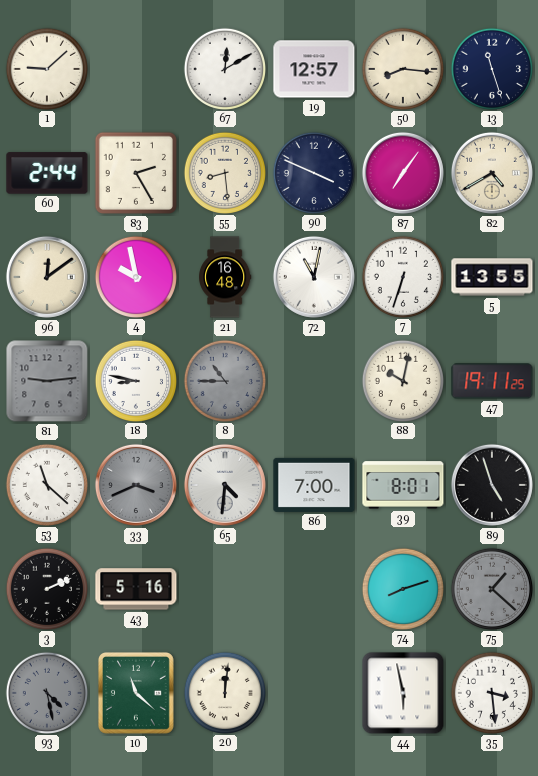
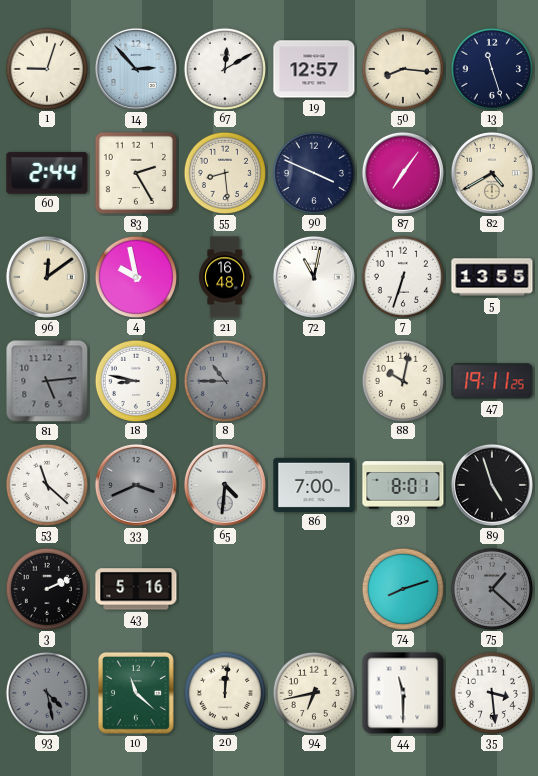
1: 9:08 -> 9:03
14: none -> 2:53
81: 9:14 -> 5:14
94: none -> 6:43
44: 5:58 -> 11:30
